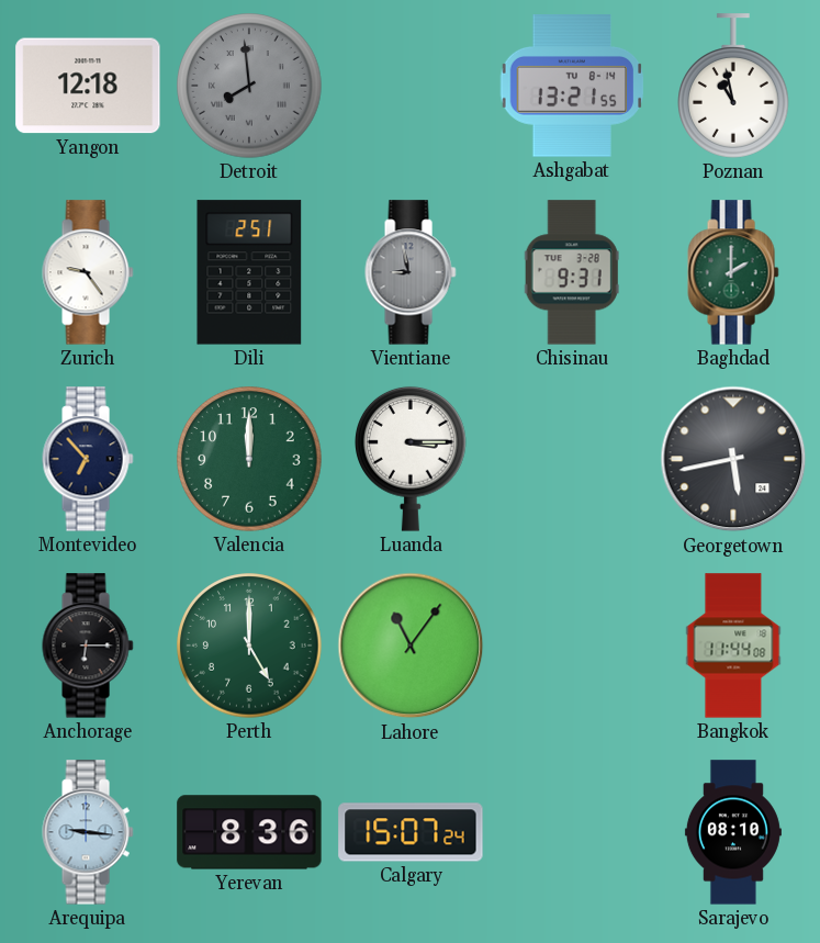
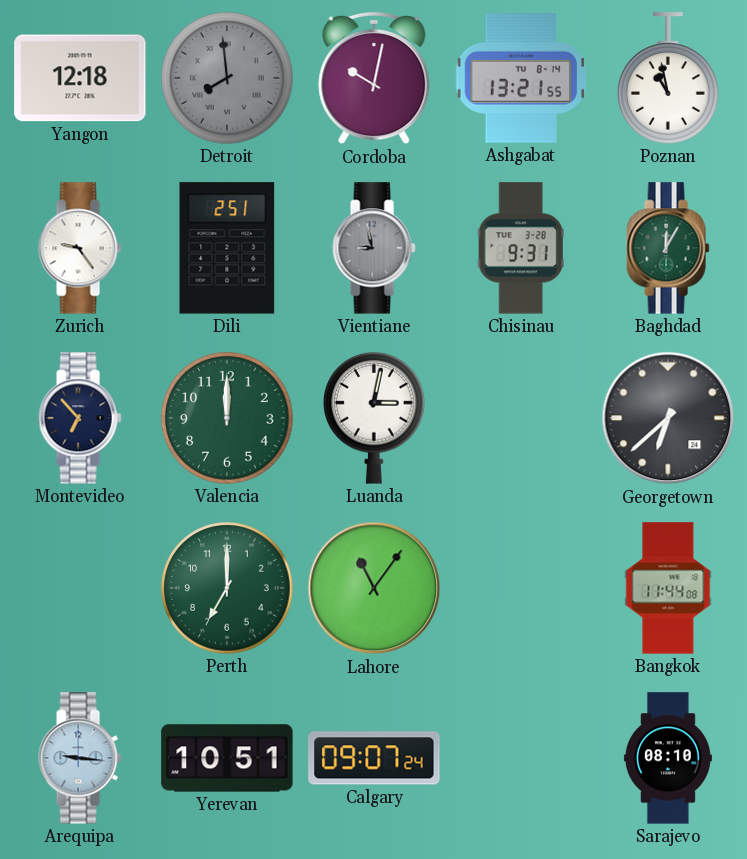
Cordoba: none -> 10:02
Baghdad: 2:00 -> 12:05
Luanda: 3:15 -> 3:02
Georgetown: 5:43 -> 6:38
Anchorage: 6:15 -> none
Perth: 5:00 -> 7:00
Yerevan: 8:36 -> 10:51
Calgary: 15:07 -> 09:07
